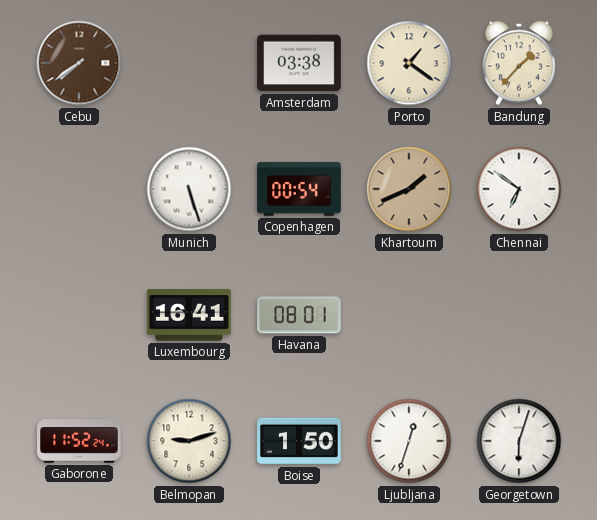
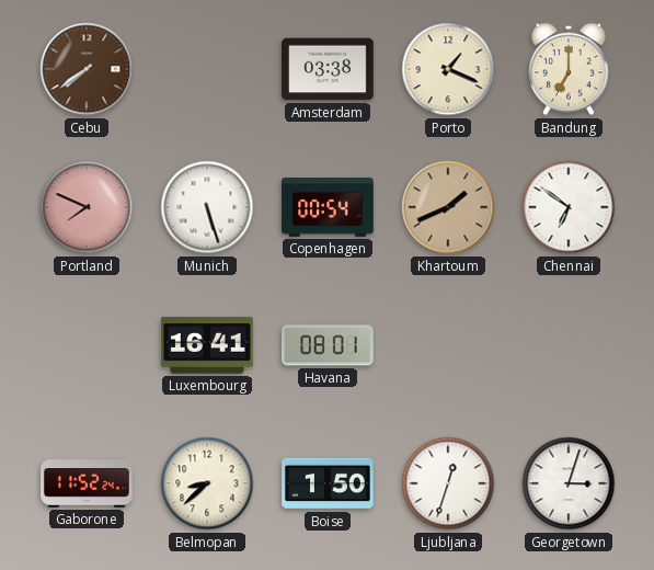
Porto: 1:21 -> 1:19
Bandung: 1:37 -> 7:00
Portland: none -> 7:49
Belmopan: 9:12 -> 8:38
Georgetown: 6:03 -> 3:03
